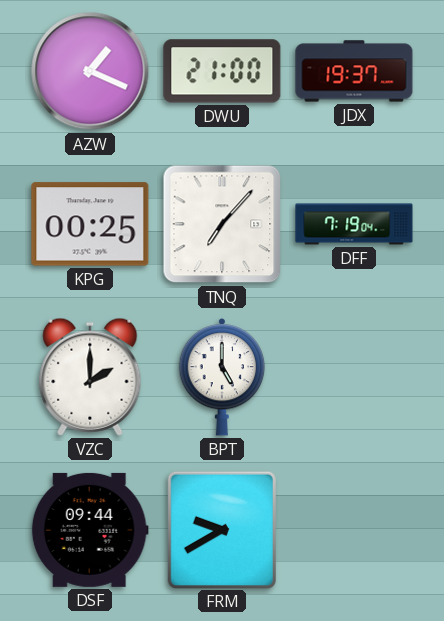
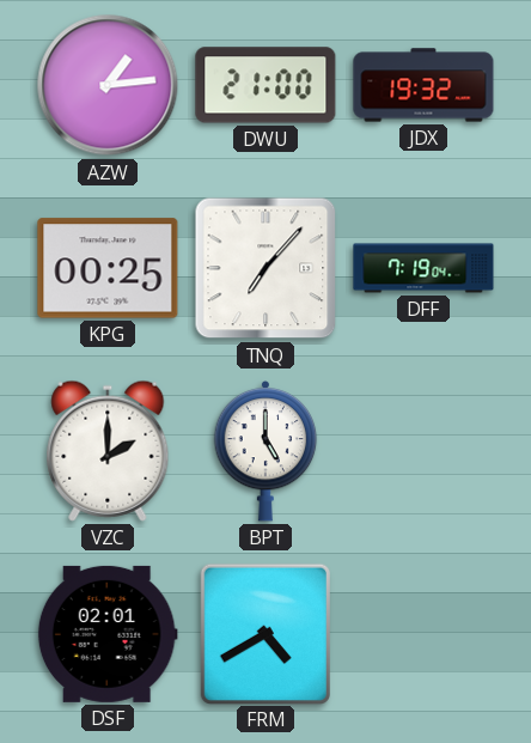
AZW: 1:19 -> 1:14
JDX: 19:37 -> 19:32
DSF: 09:44 -> 02:01
FRM: 9:40 -> 4:40
